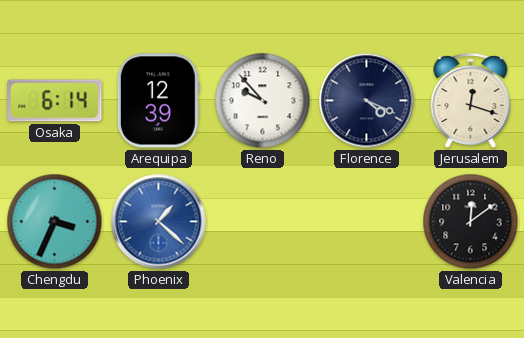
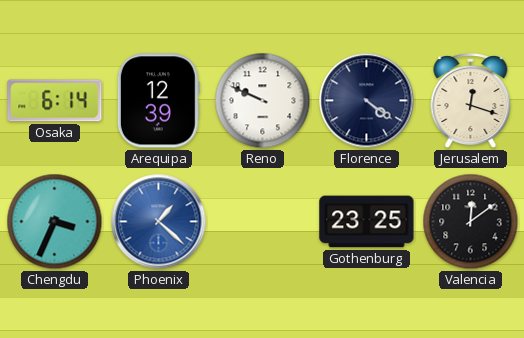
Reno: 9:53 -> 9:49
Florence: 4:19 -> 4:21
Gothenburg: none -> 23:25
